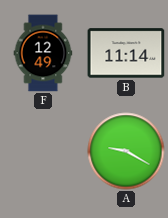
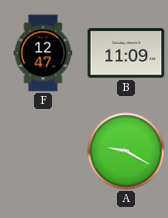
F: 12:49 -> 12:47
B: 11:14 -> 11:09
